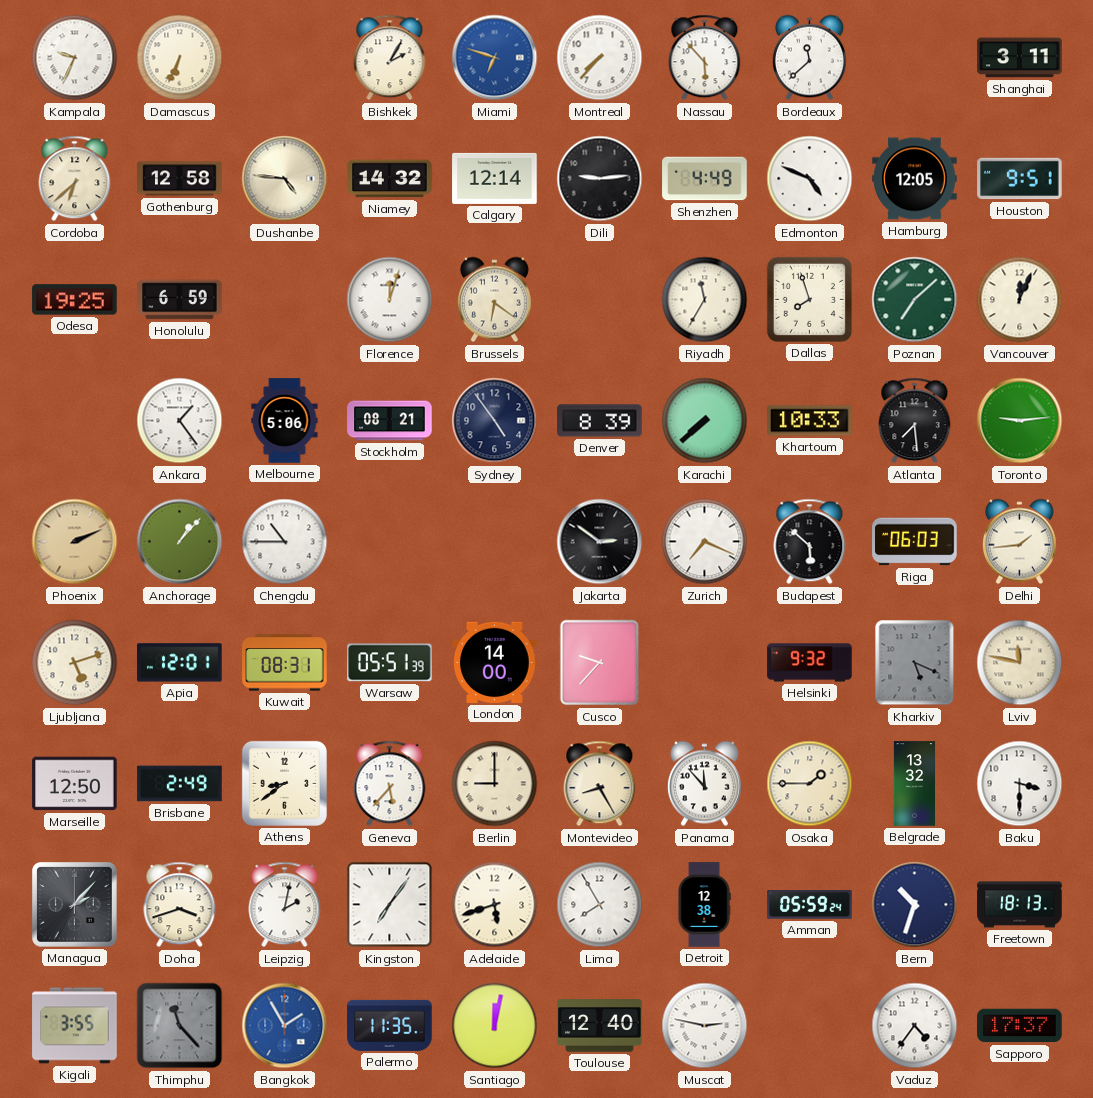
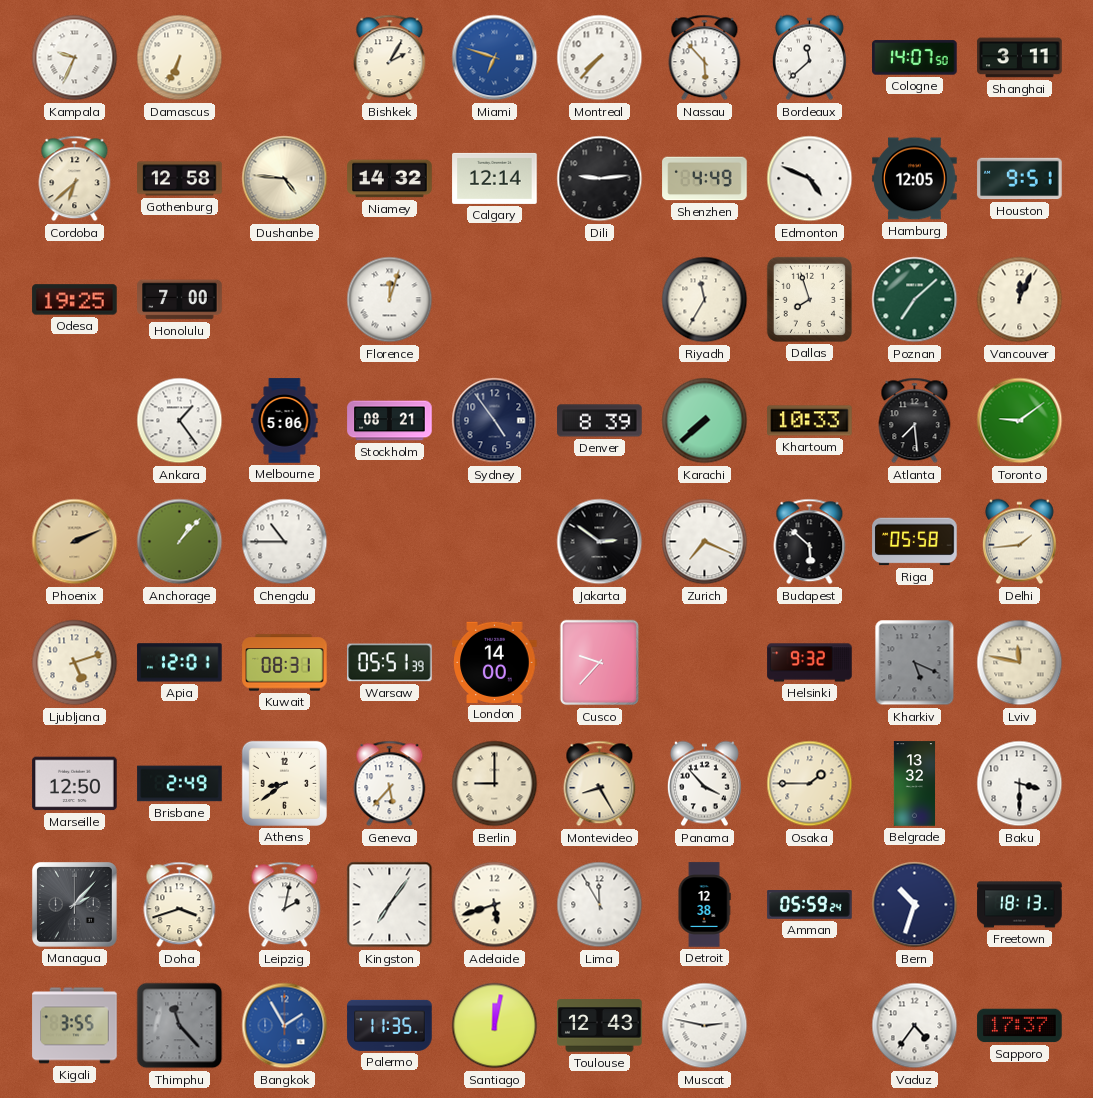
Cologne: none -> 14:07
Honolulu: 6:59 -> 7:00
Brussels: 6:21 -> none
Toronto: 9:14 -> 9:09
Riga: 06:03 -> 05:58
Panama: 11:53 -> 3:53
Lima: 7:55 -> 11:55
Toulouse: 12:40 -> 12:43
